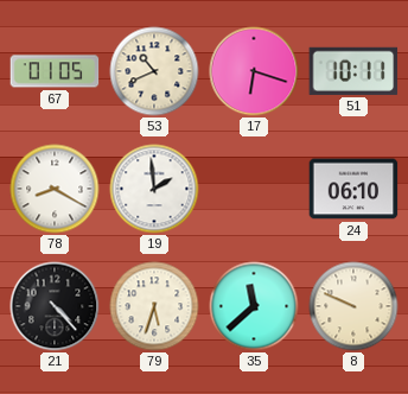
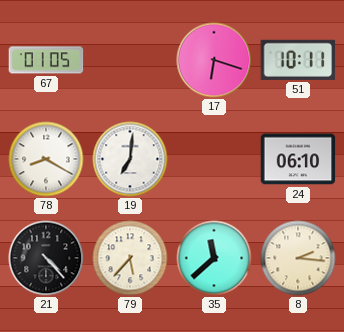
53: 10:41 -> none
19: 1:59 -> 7:01
79: 5:33 -> 5:37
8: 9:49 -> 2:16
